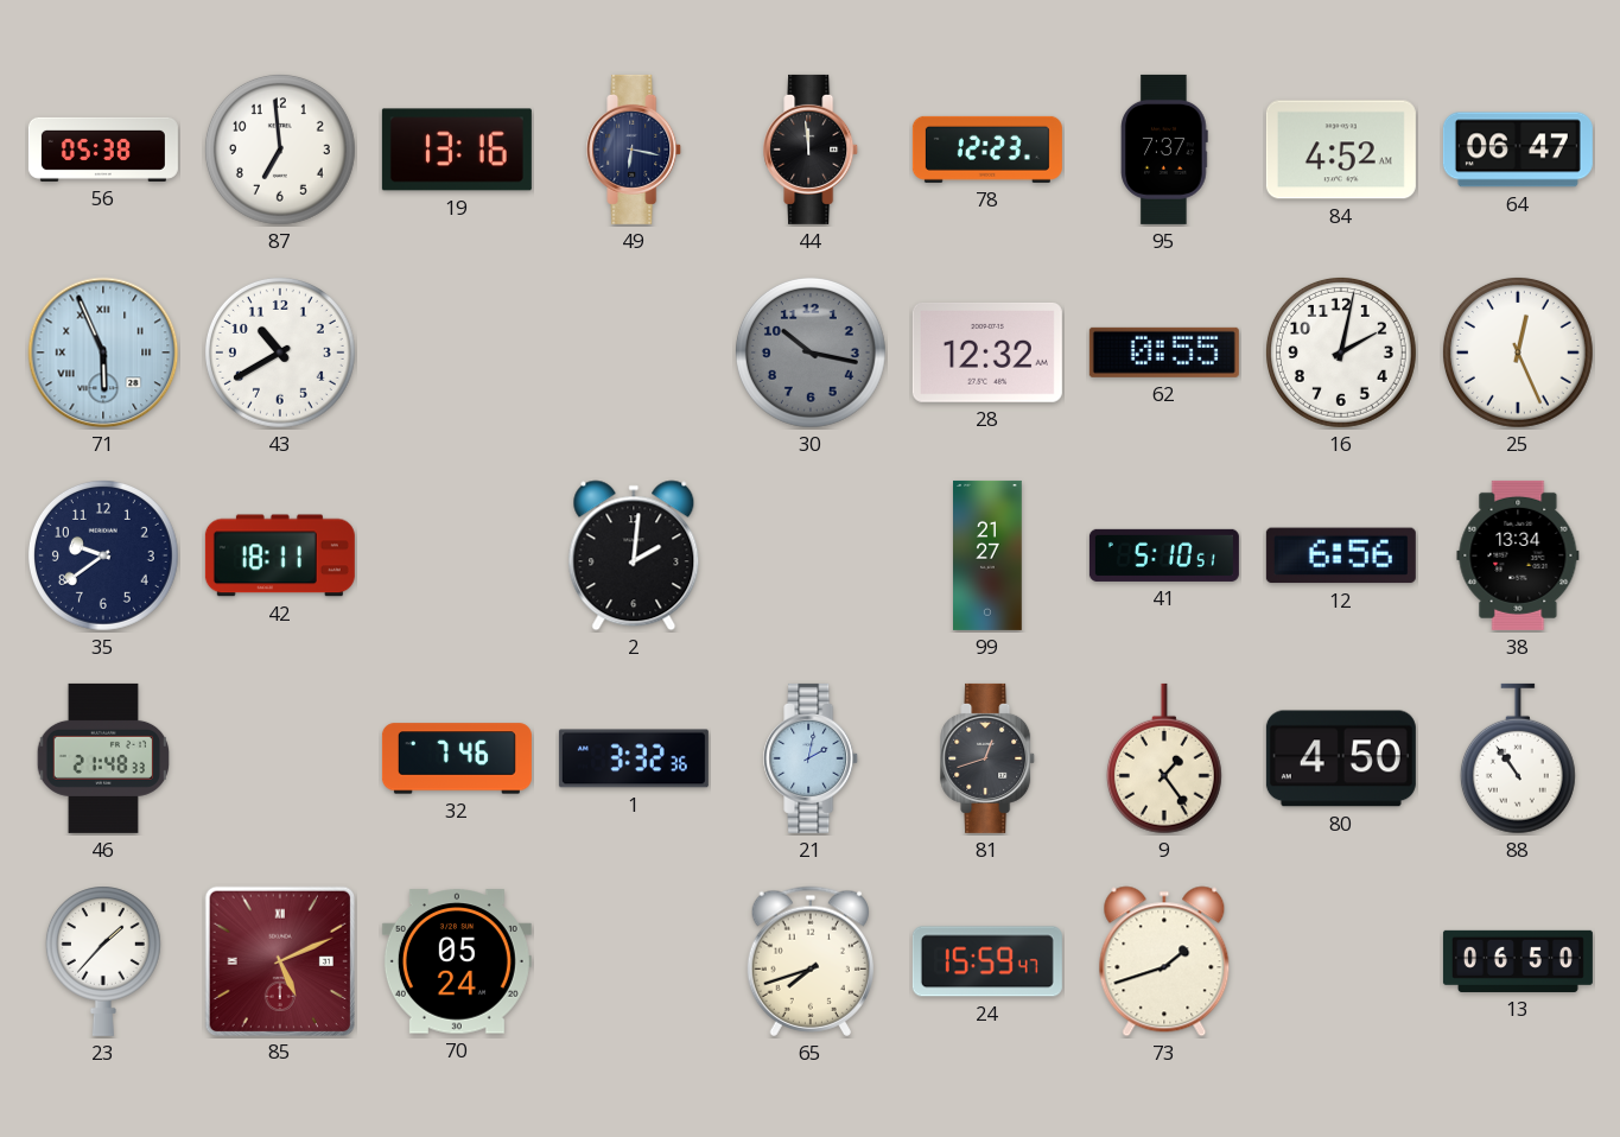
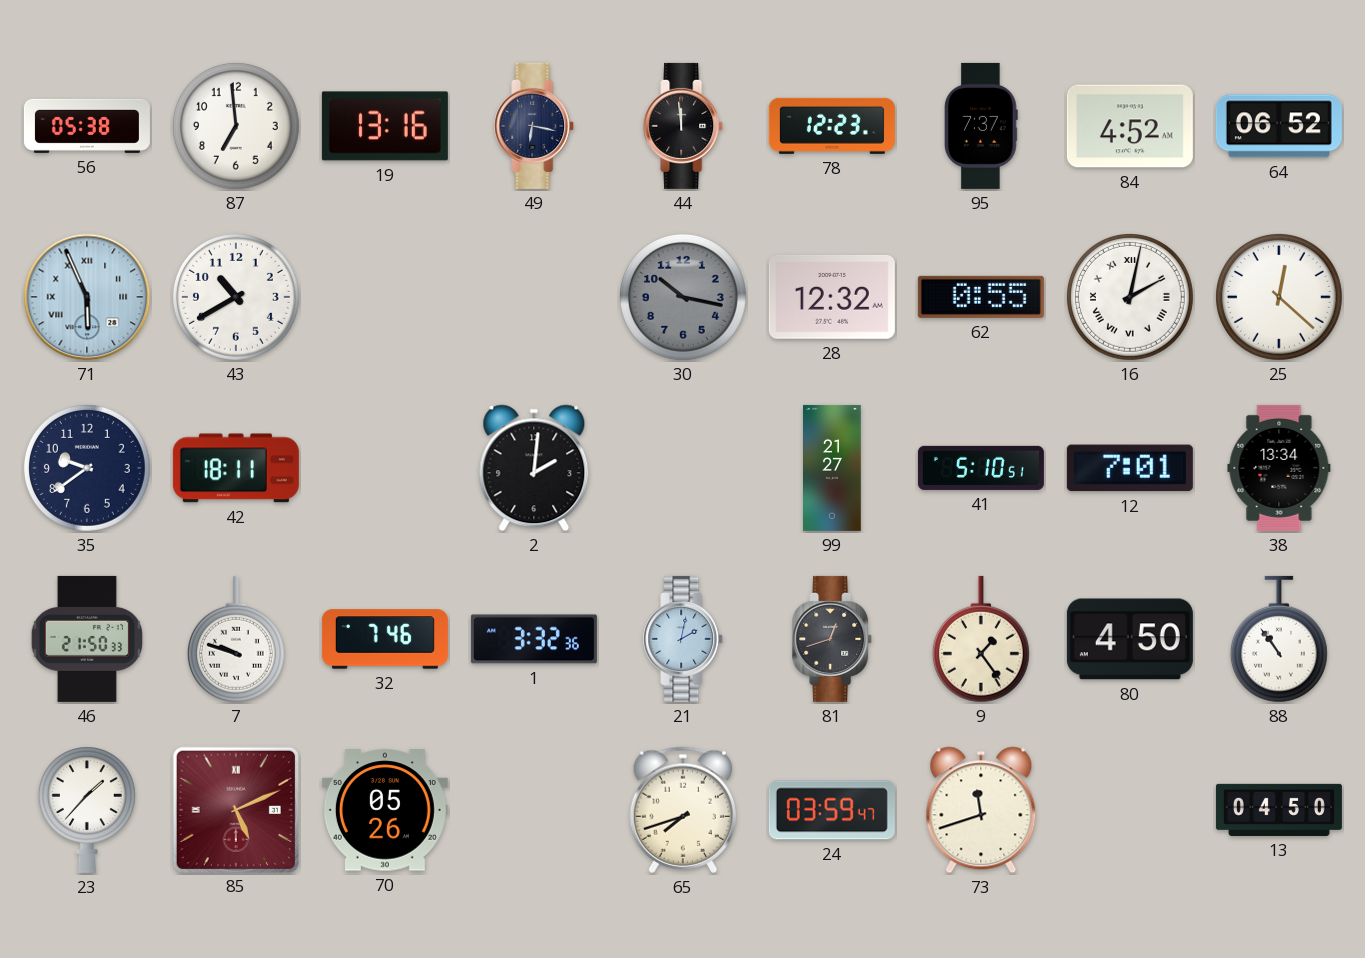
64: 06:47 -> 06:52
16 numerals: Arabic -> Roman
25: 12:26 -> 12:22
12: 6:56 -> 7:01
46: 21:48 -> 21:50
7: none -> 9:48
70: 05:24 -> 05:26
24: 15:59 -> 03:59
73: 1:42 -> 11:42
13: 06:50 -> 04:50
